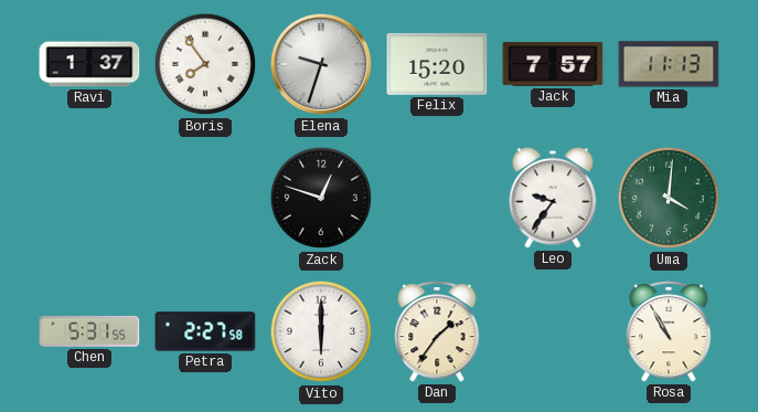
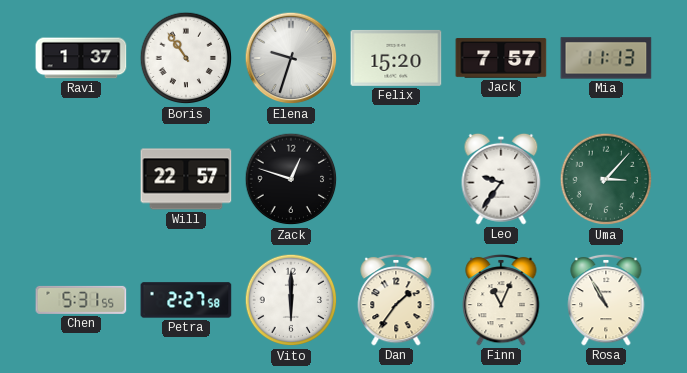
Boris: 7:54 -> 10:54
Will: none -> 22:57
Uma: 4:01 -> 3:07
Finn: none -> 11:04
